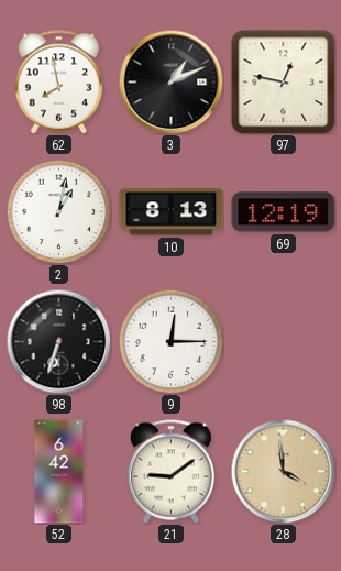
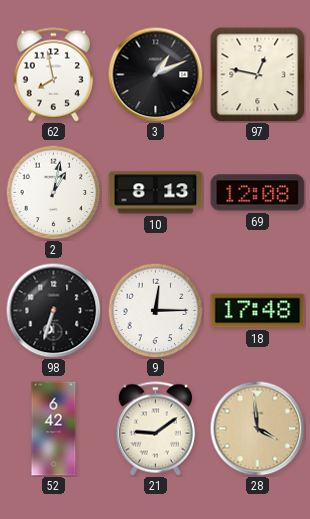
69: 12:19 -> 12:08
18: none -> 17:48
